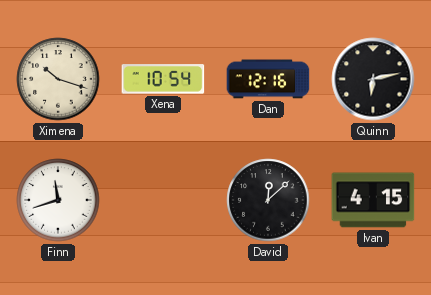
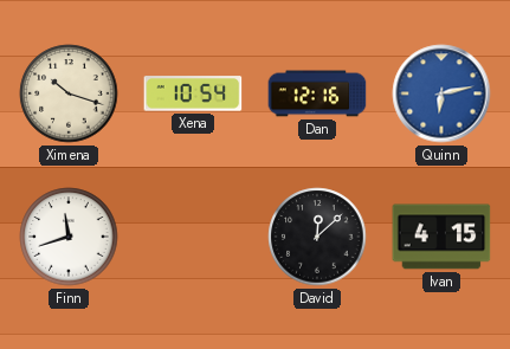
Quinn dial: black -> blue
